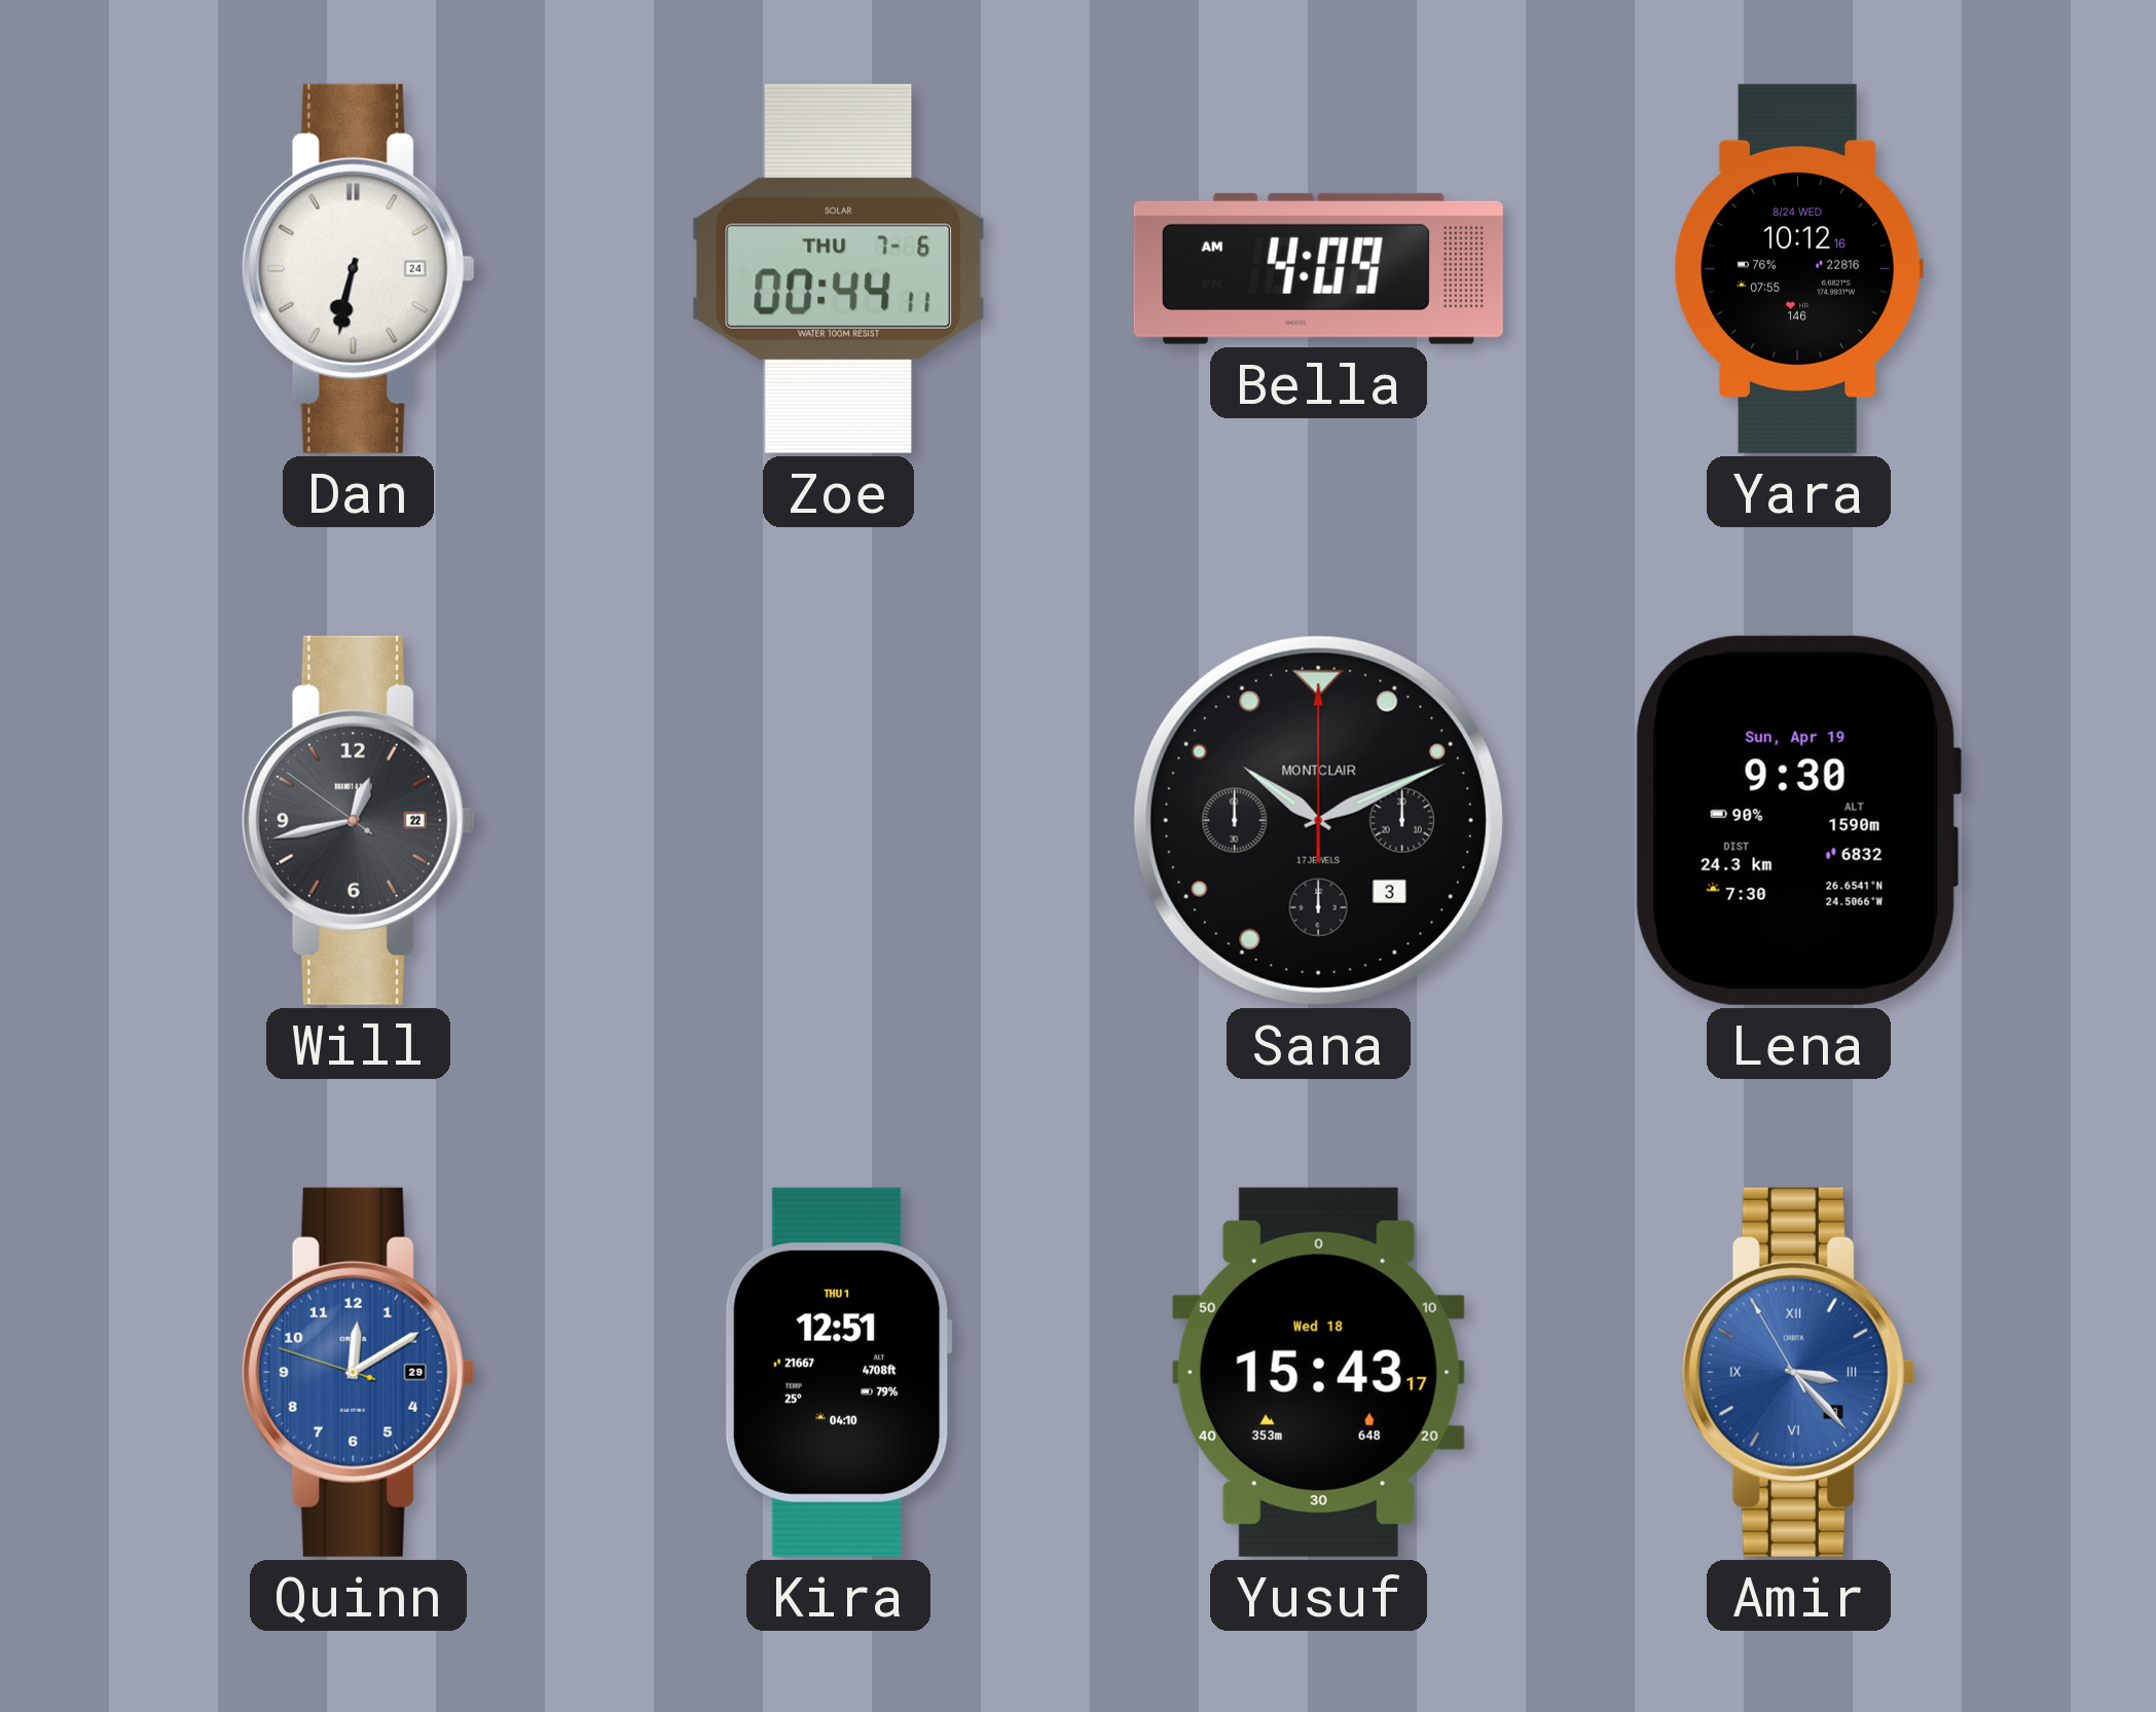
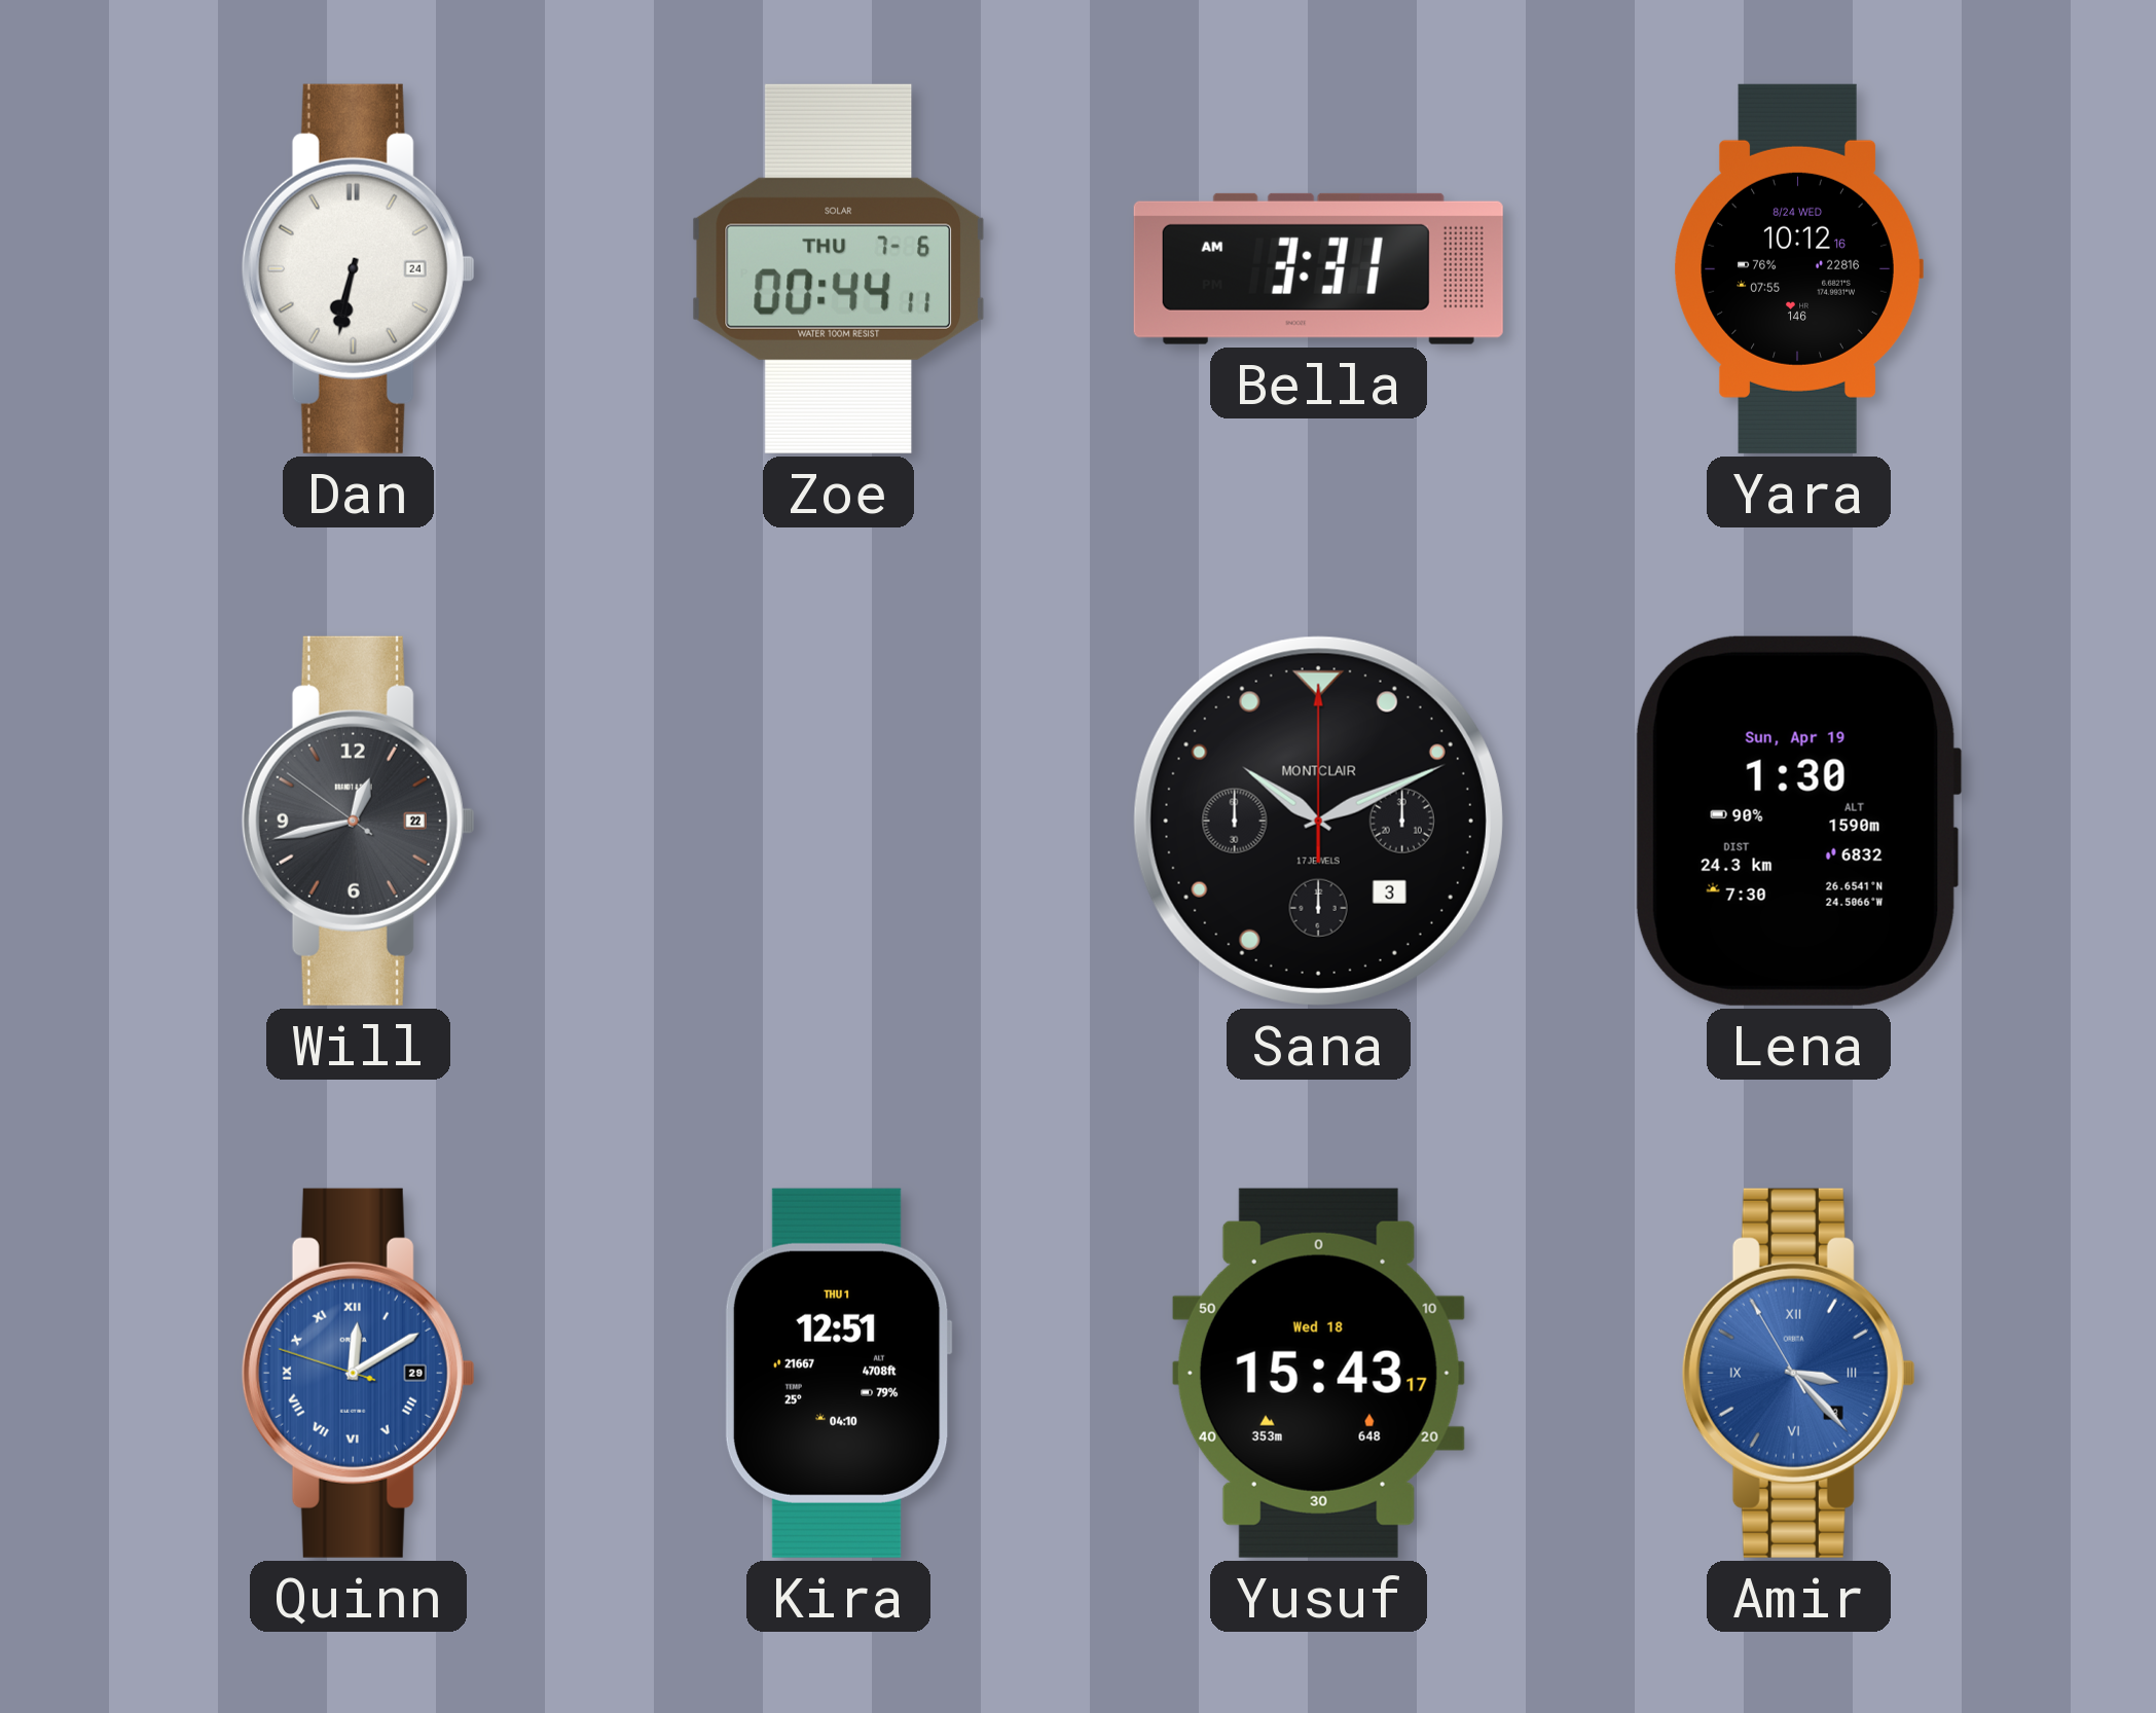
Bella: 4:09 -> 3:31
Lena: 9:30 -> 1:30
Quinn numerals: Arabic -> Roman
